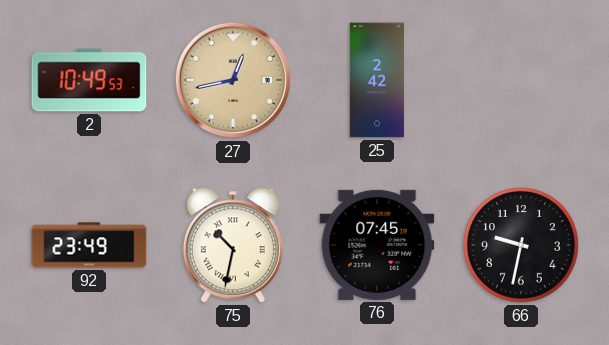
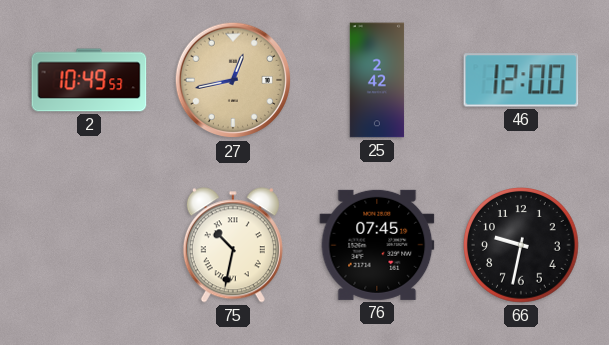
46: none -> 12:00
92: 23:49 -> none
